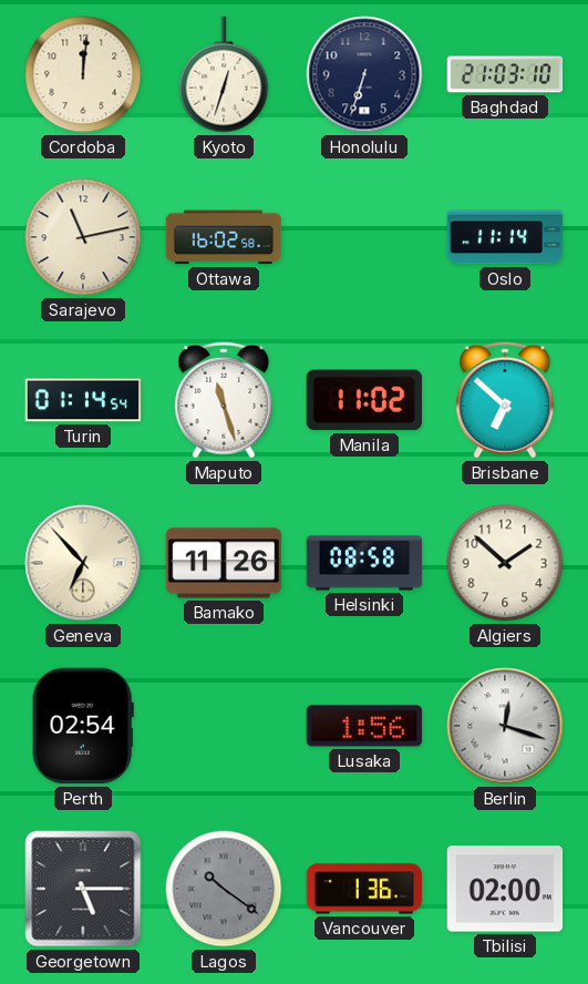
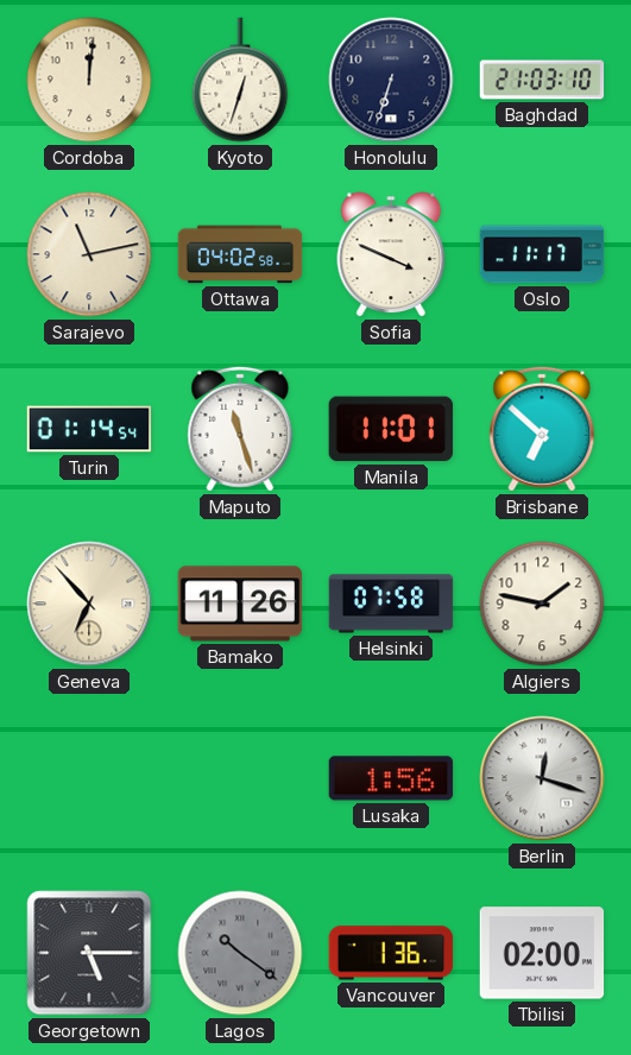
Ottawa: 16:02 -> 04:02
Sofia: none -> 3:49
Oslo: 11:14 -> 11:17
Manila: 11:02 -> 11:01
Helsinki: 08:58 -> 07:58
Algiers: 1:52 -> 1:47
Perth: 02:54 -> none
